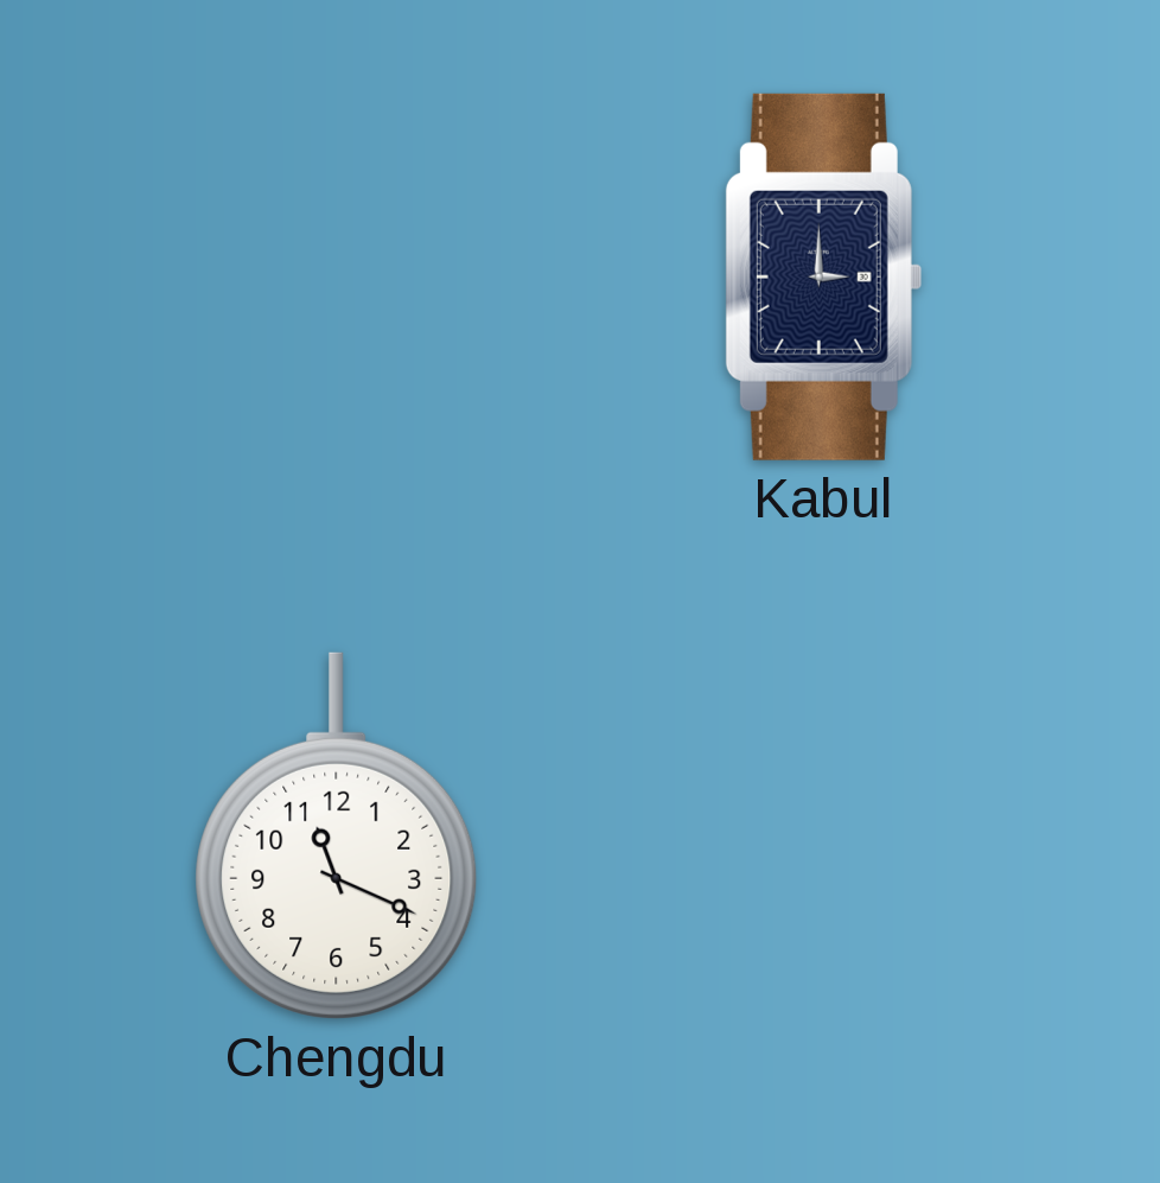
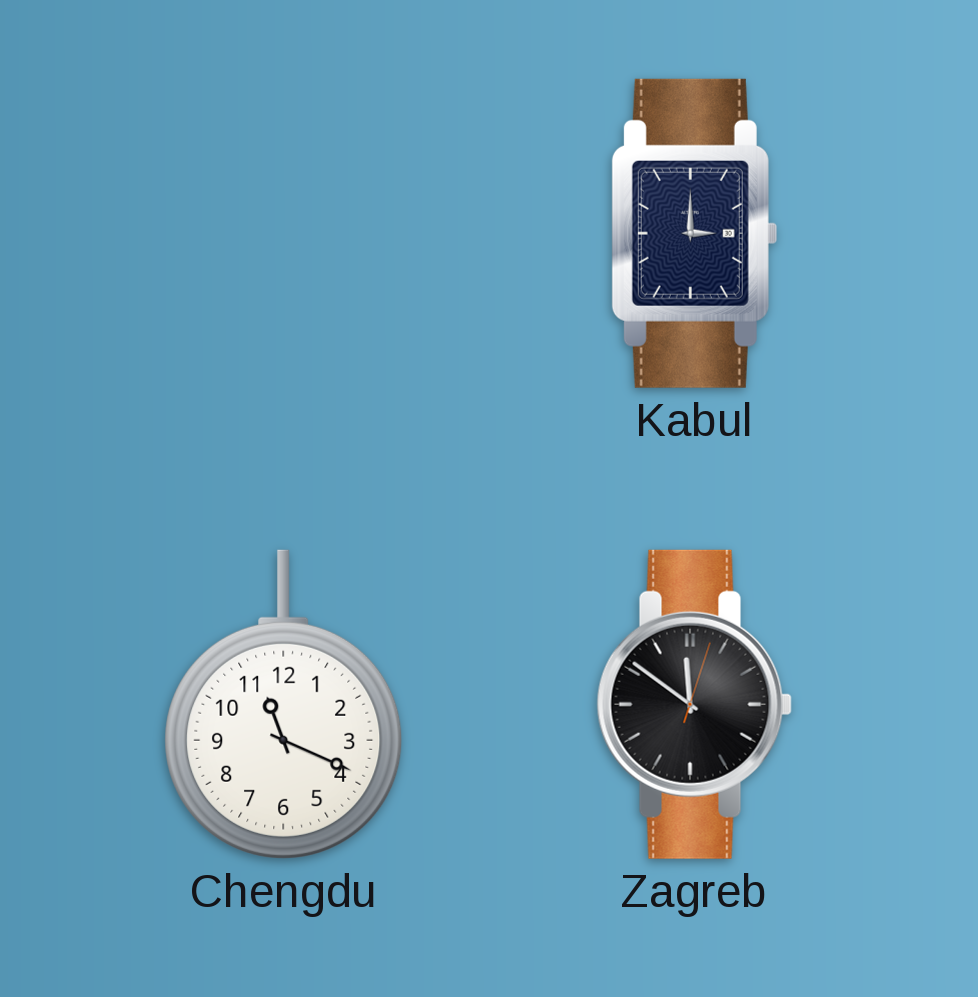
Zagreb: none -> 11:51
